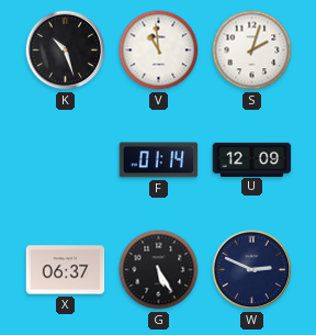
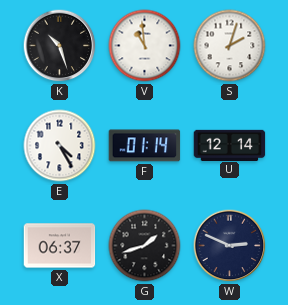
E: none -> 4:25
U: 12:09 -> 12:14
G: 5:25 -> 1:42
